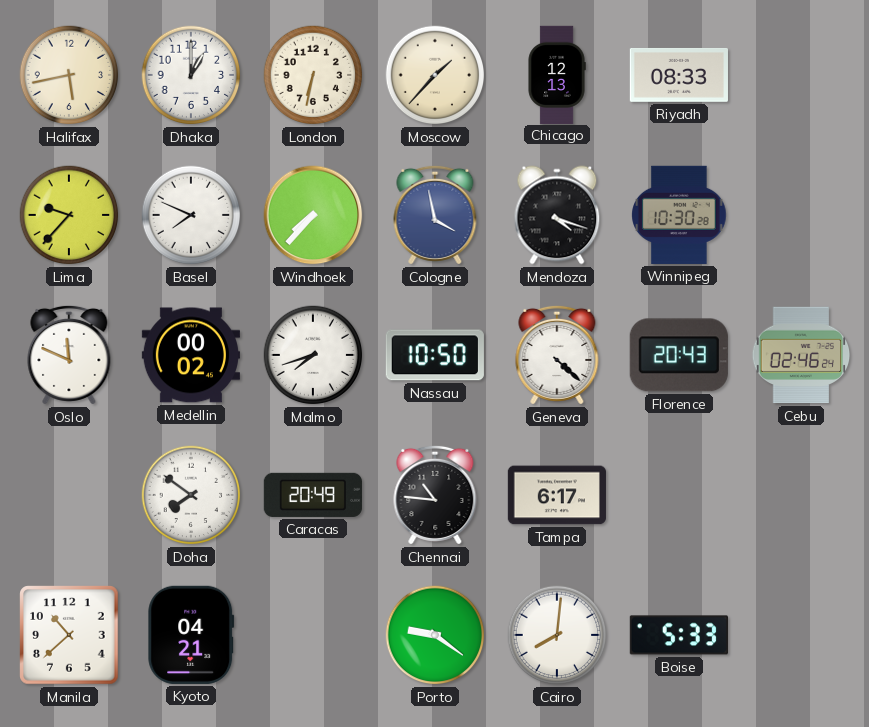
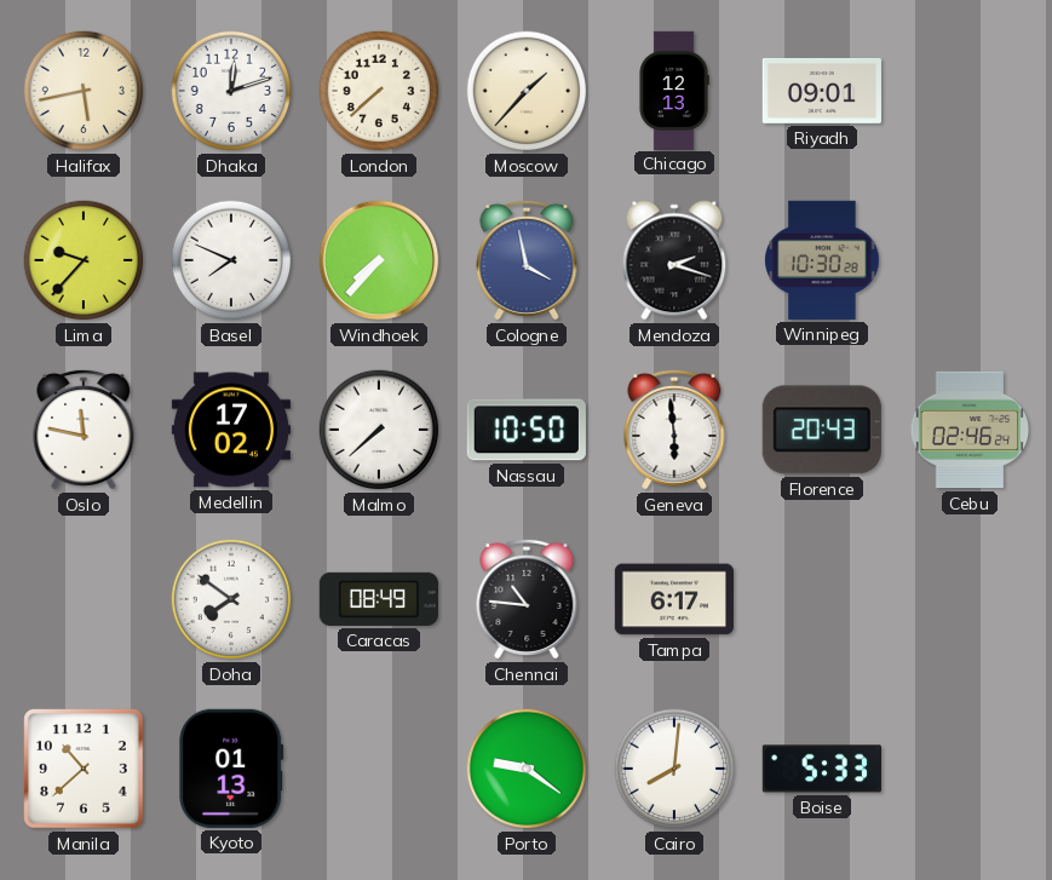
Dhaka: 1:00 -> 12:12
London: 6:32 -> 7:38
Riyadh: 08:33 -> 09:01
Mendoza: 4:18 -> 2:18
Oslo: 11:49 -> 11:47
Medellin: 00:02 -> 17:02
Malmo: 7:42 -> 7:38
Geneva: 4:22 -> 5:59
Caracas: 20:49 -> 08:49
Kyoto: 04:21 -> 01:13
